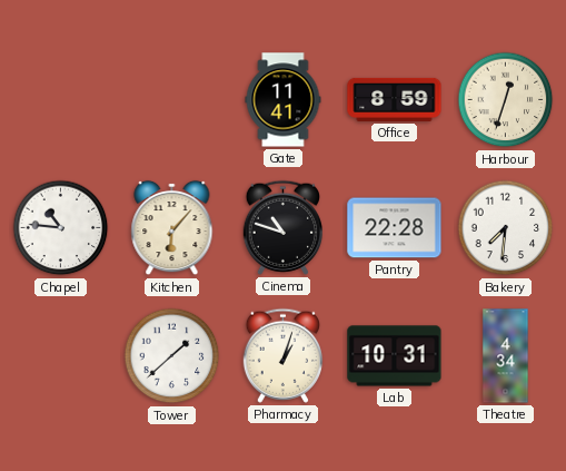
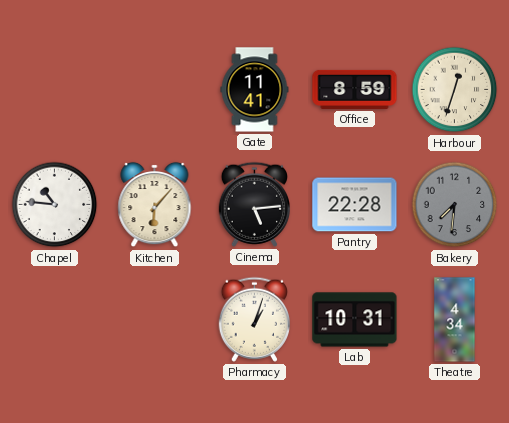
Cinema: 10:48 -> 5:14
Bakery dial: white -> grey
Tower: 1:38 -> none
